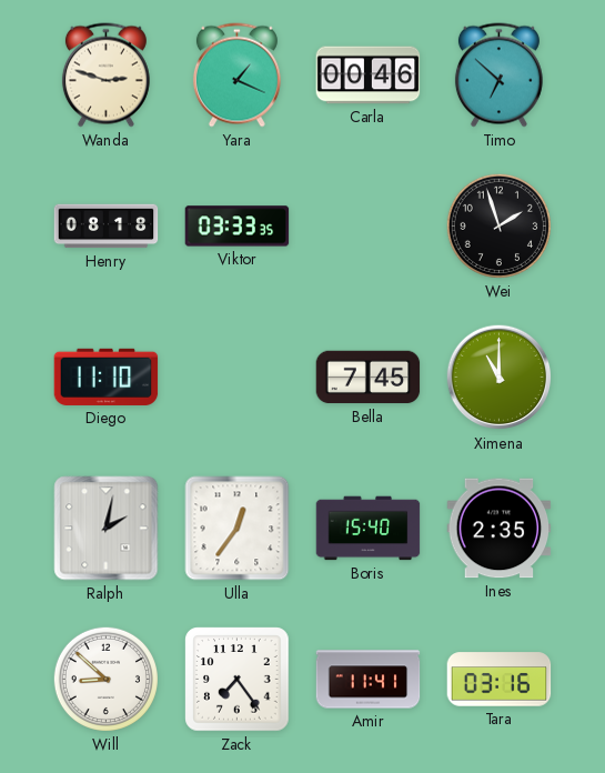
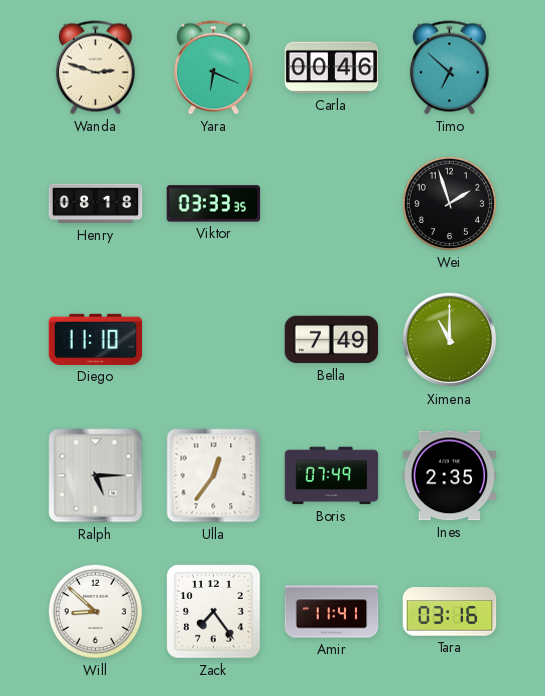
Yara: 1:19 -> 6:19
Bella: 7:45 -> 7:49
Ralph: 2:02 -> 5:15
Boris: 15:40 -> 07:49
